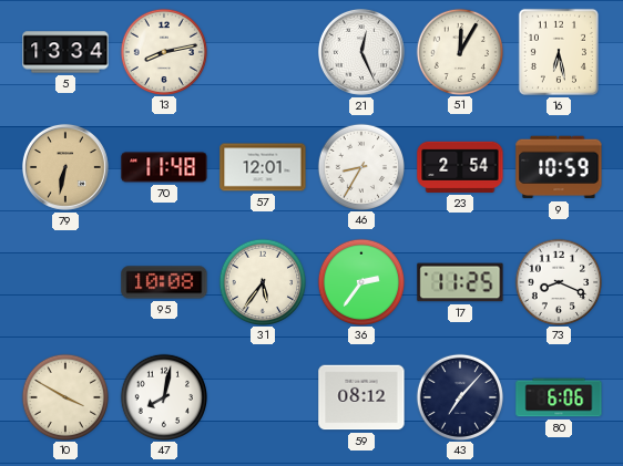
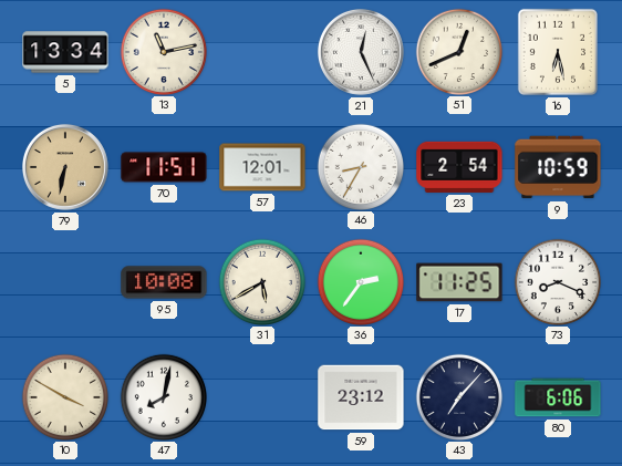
13: 8:13 -> 11:13
51: 12:05 -> 12:41
70: 11:48 -> 11:51
31: 5:36 -> 5:40
59: 08:12 -> 23:12
